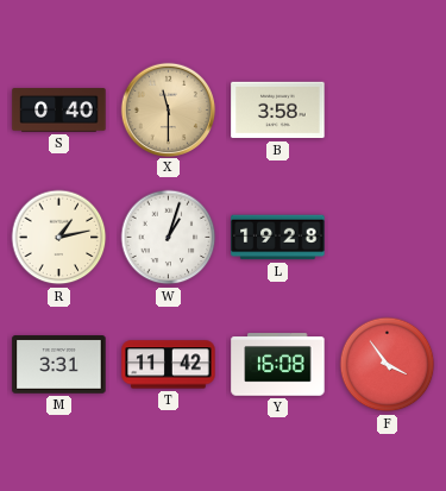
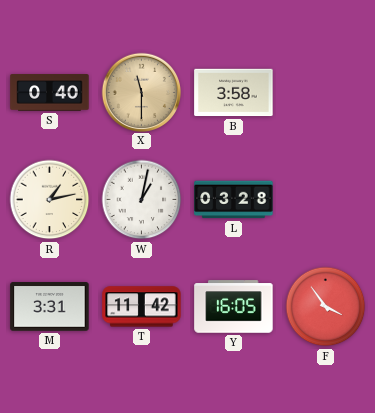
W: 1:03 -> 1:02
L: 19:28 -> 03:28
Y: 16:08 -> 16:05
